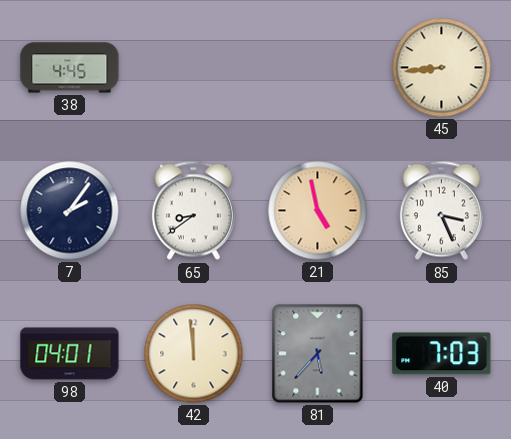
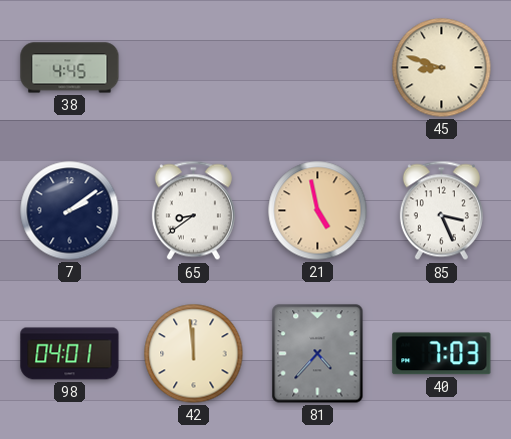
45: 8:44 -> 8:48
7: 2:06 -> 2:09
81: 5:37 -> 4:37
